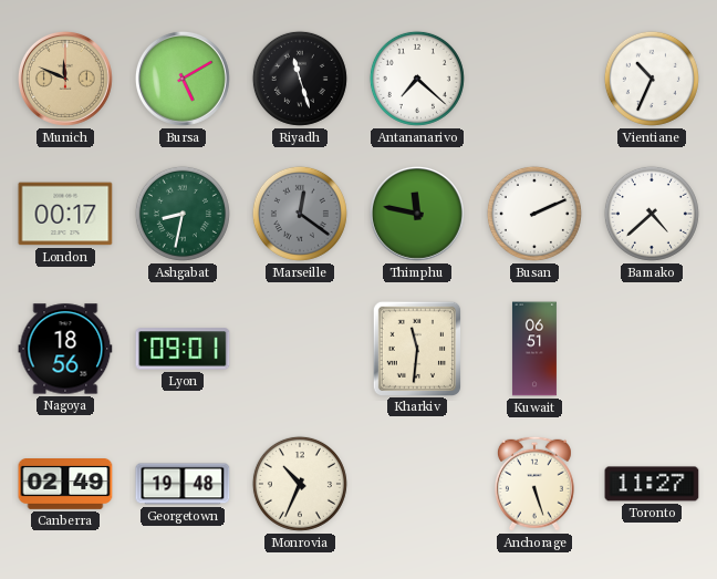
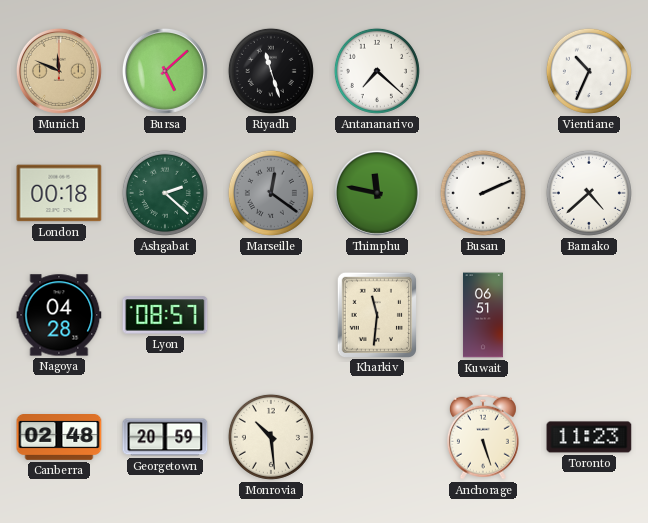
Bursa: 5:10 -> 5:08
London: 00:17 -> 00:18
Ashgabat: 8:32 -> 2:22
Nagoya: 18:56 -> 04:28
Lyon: 09:01 -> 08:57
Canberra: 02:49 -> 02:48
Georgetown: 19:48 -> 20:59
Monrovia: 10:34 -> 10:29
Toronto: 11:27 -> 11:23
